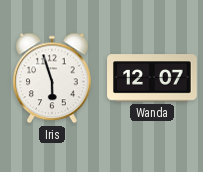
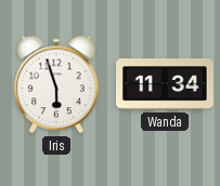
Wanda: 12:07 -> 11:34
